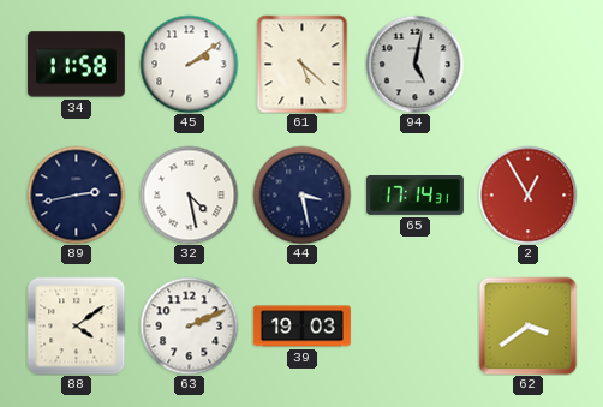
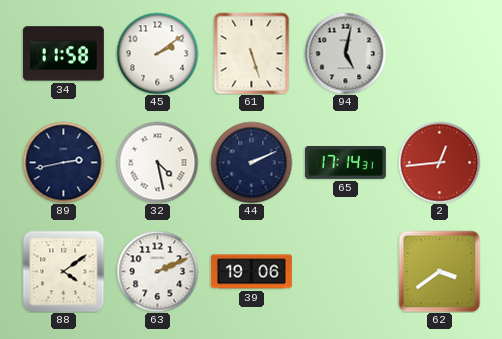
61: 5:22 -> 5:27
44: 3:28 -> 2:11
2: 12:55 -> 12:44
39: 19:03 -> 19:06
